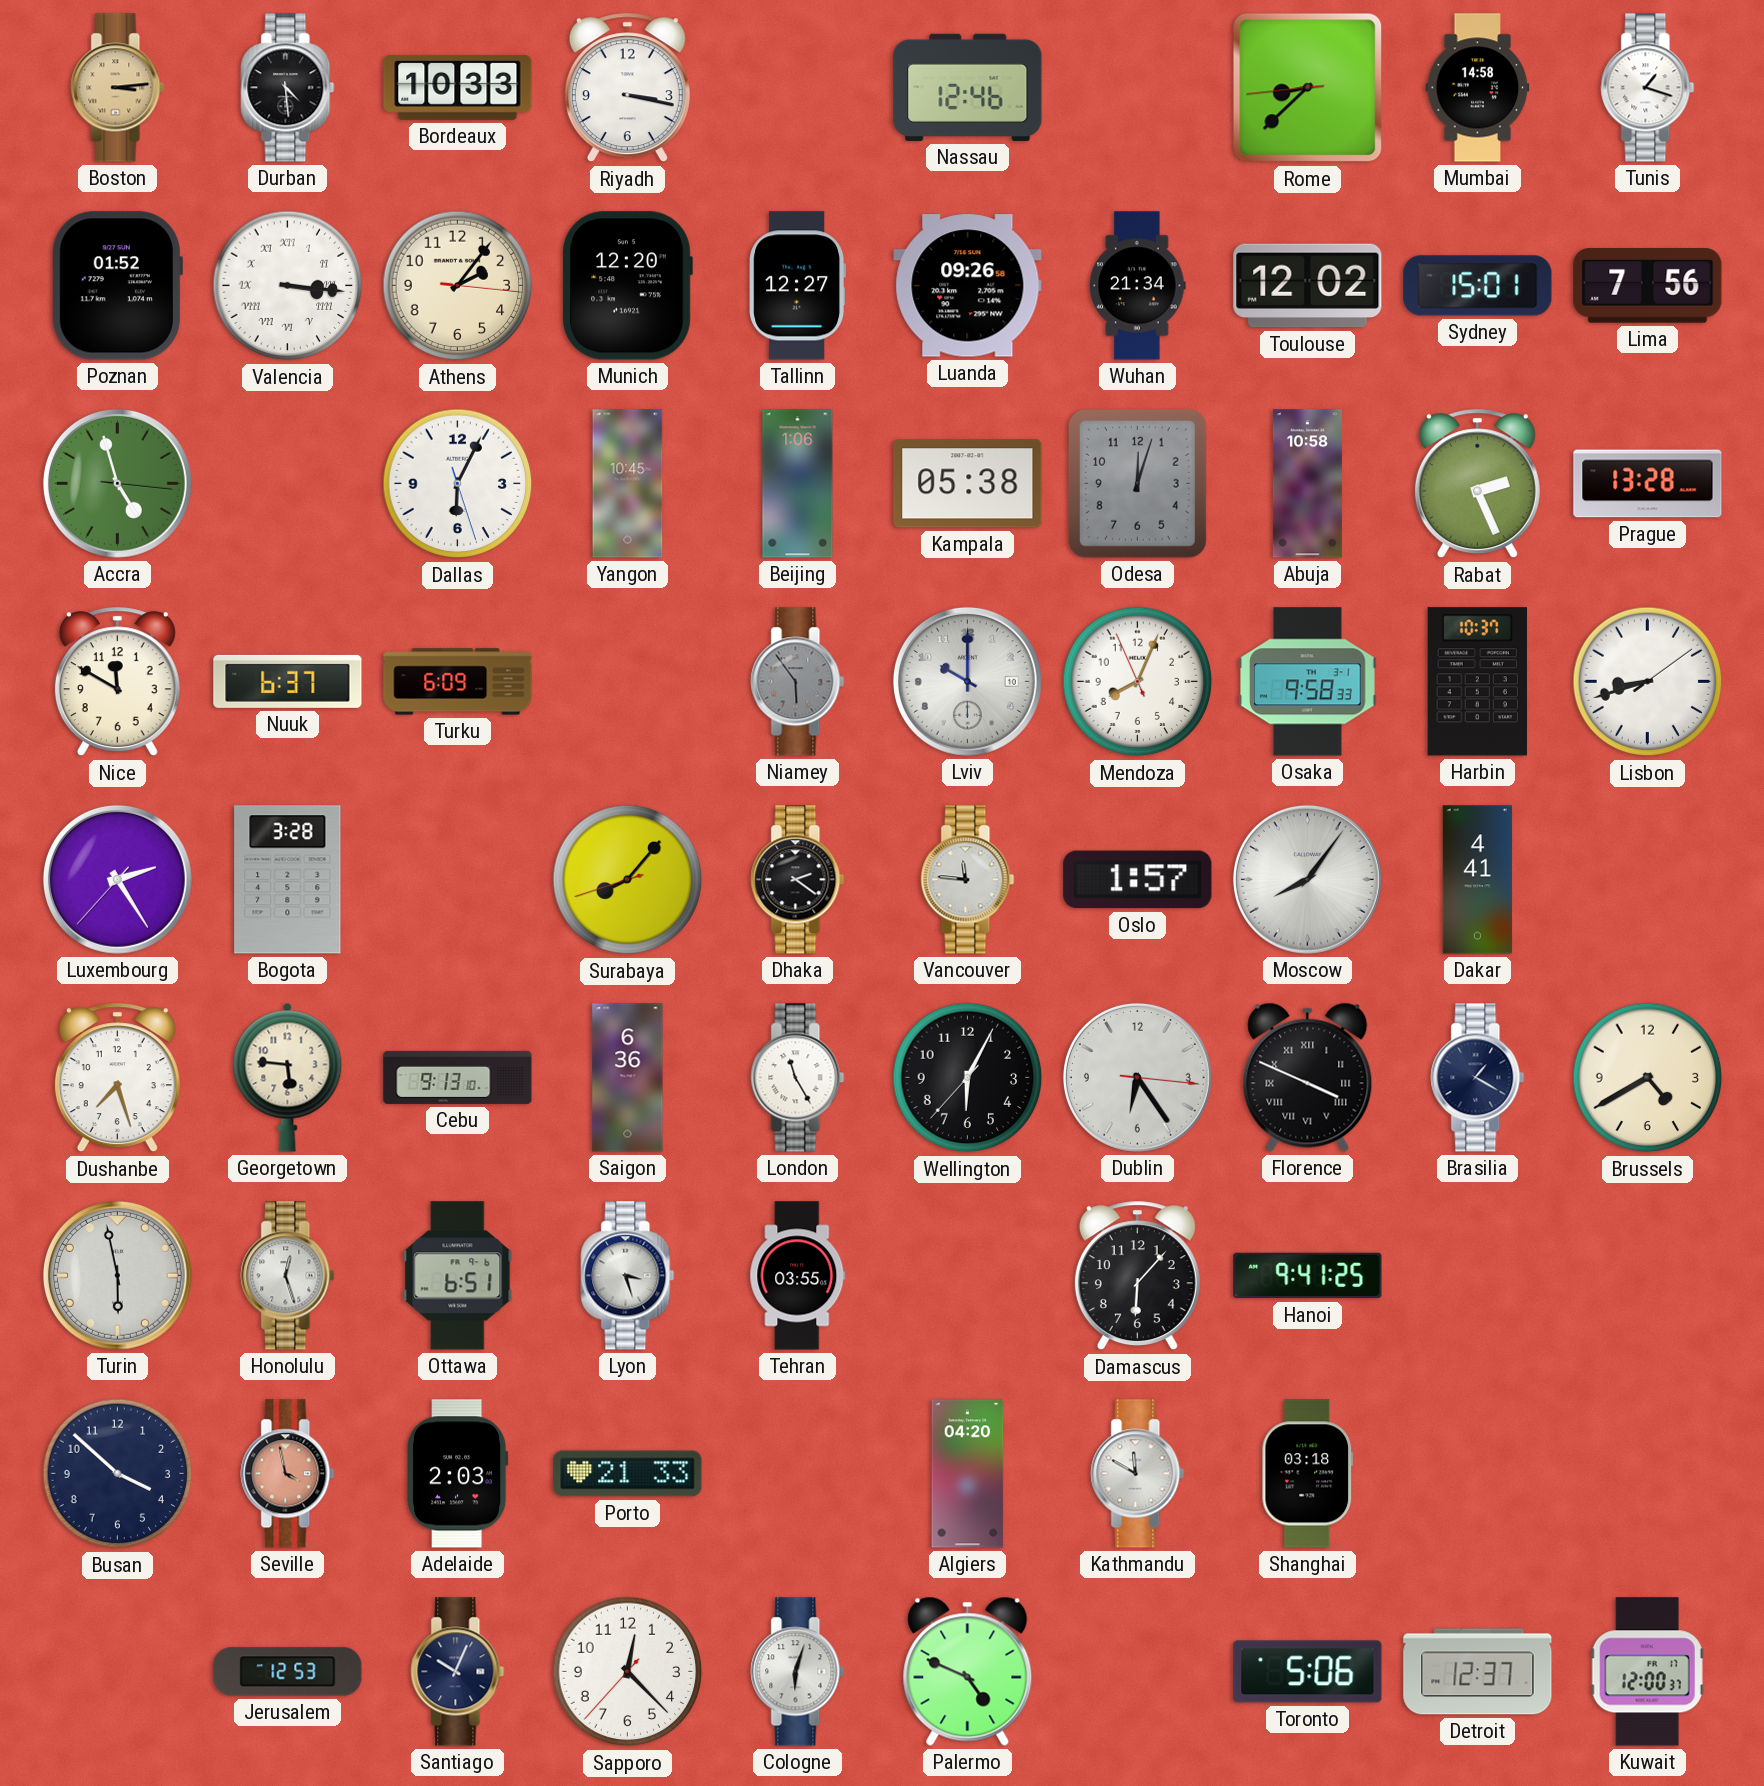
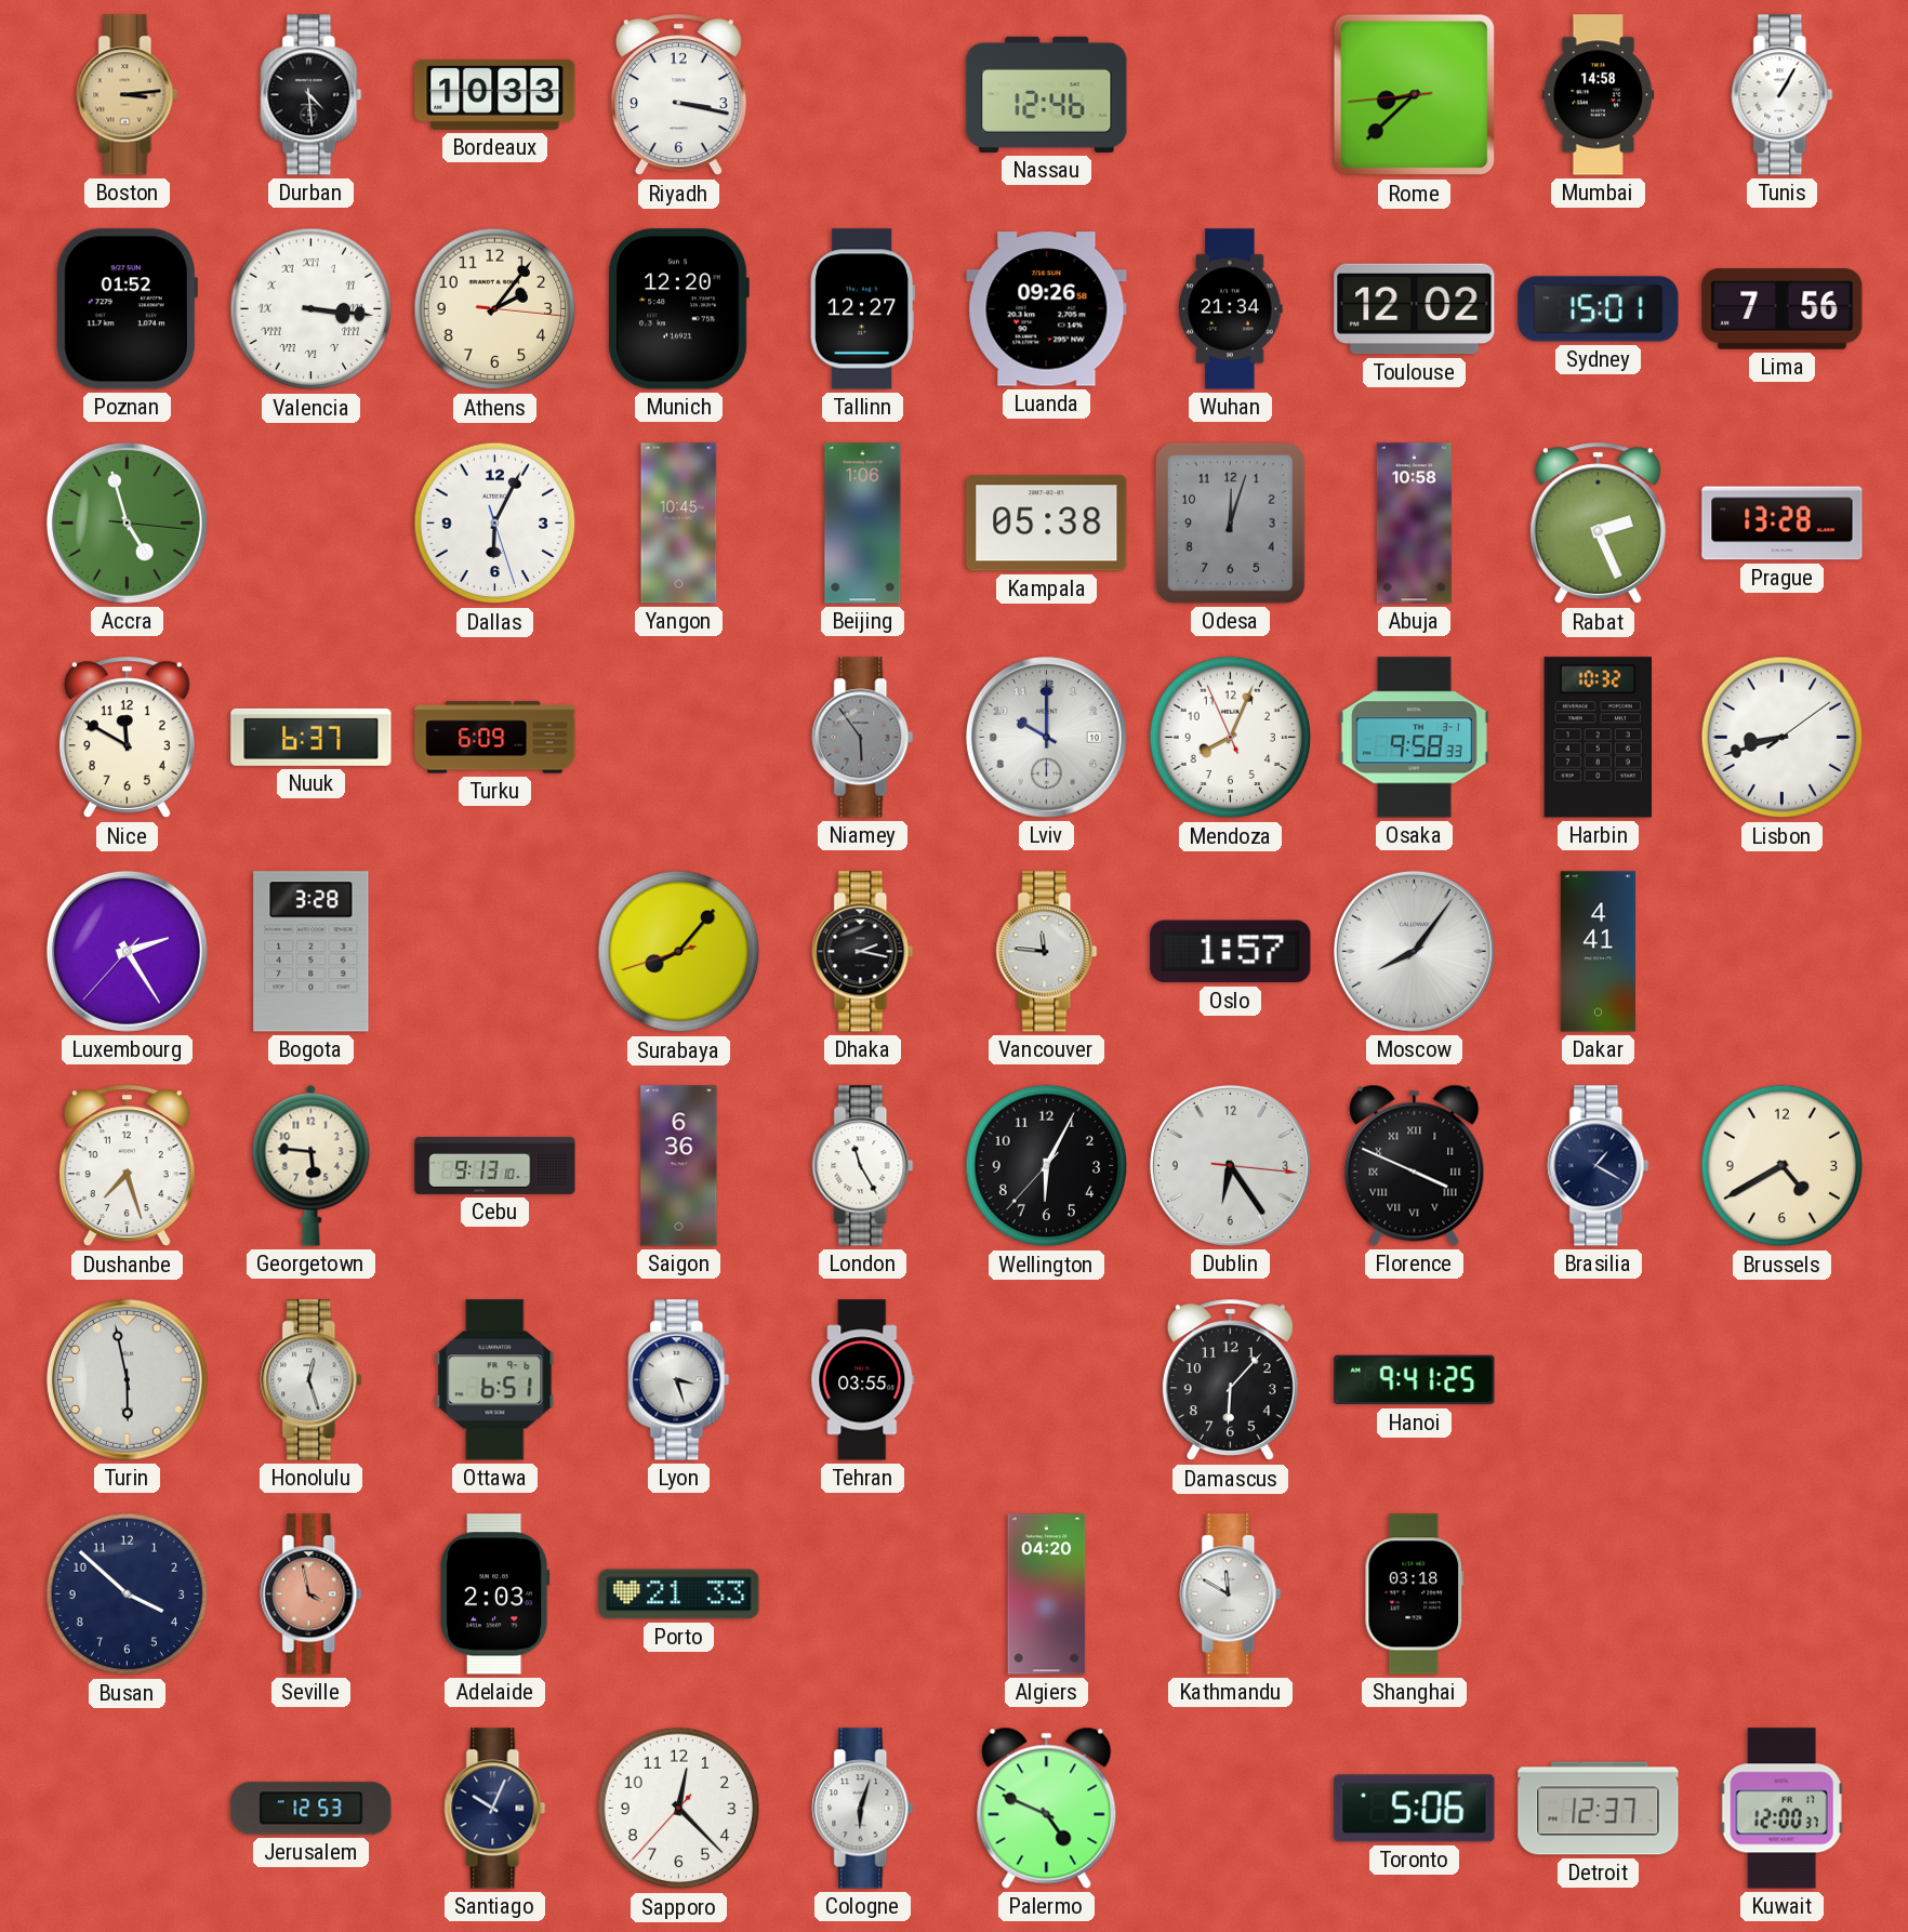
Tunis: 1:18 -> 1:05
Harbin: 10:37 -> 10:32
Dhaka: 2:21 -> 2:17
